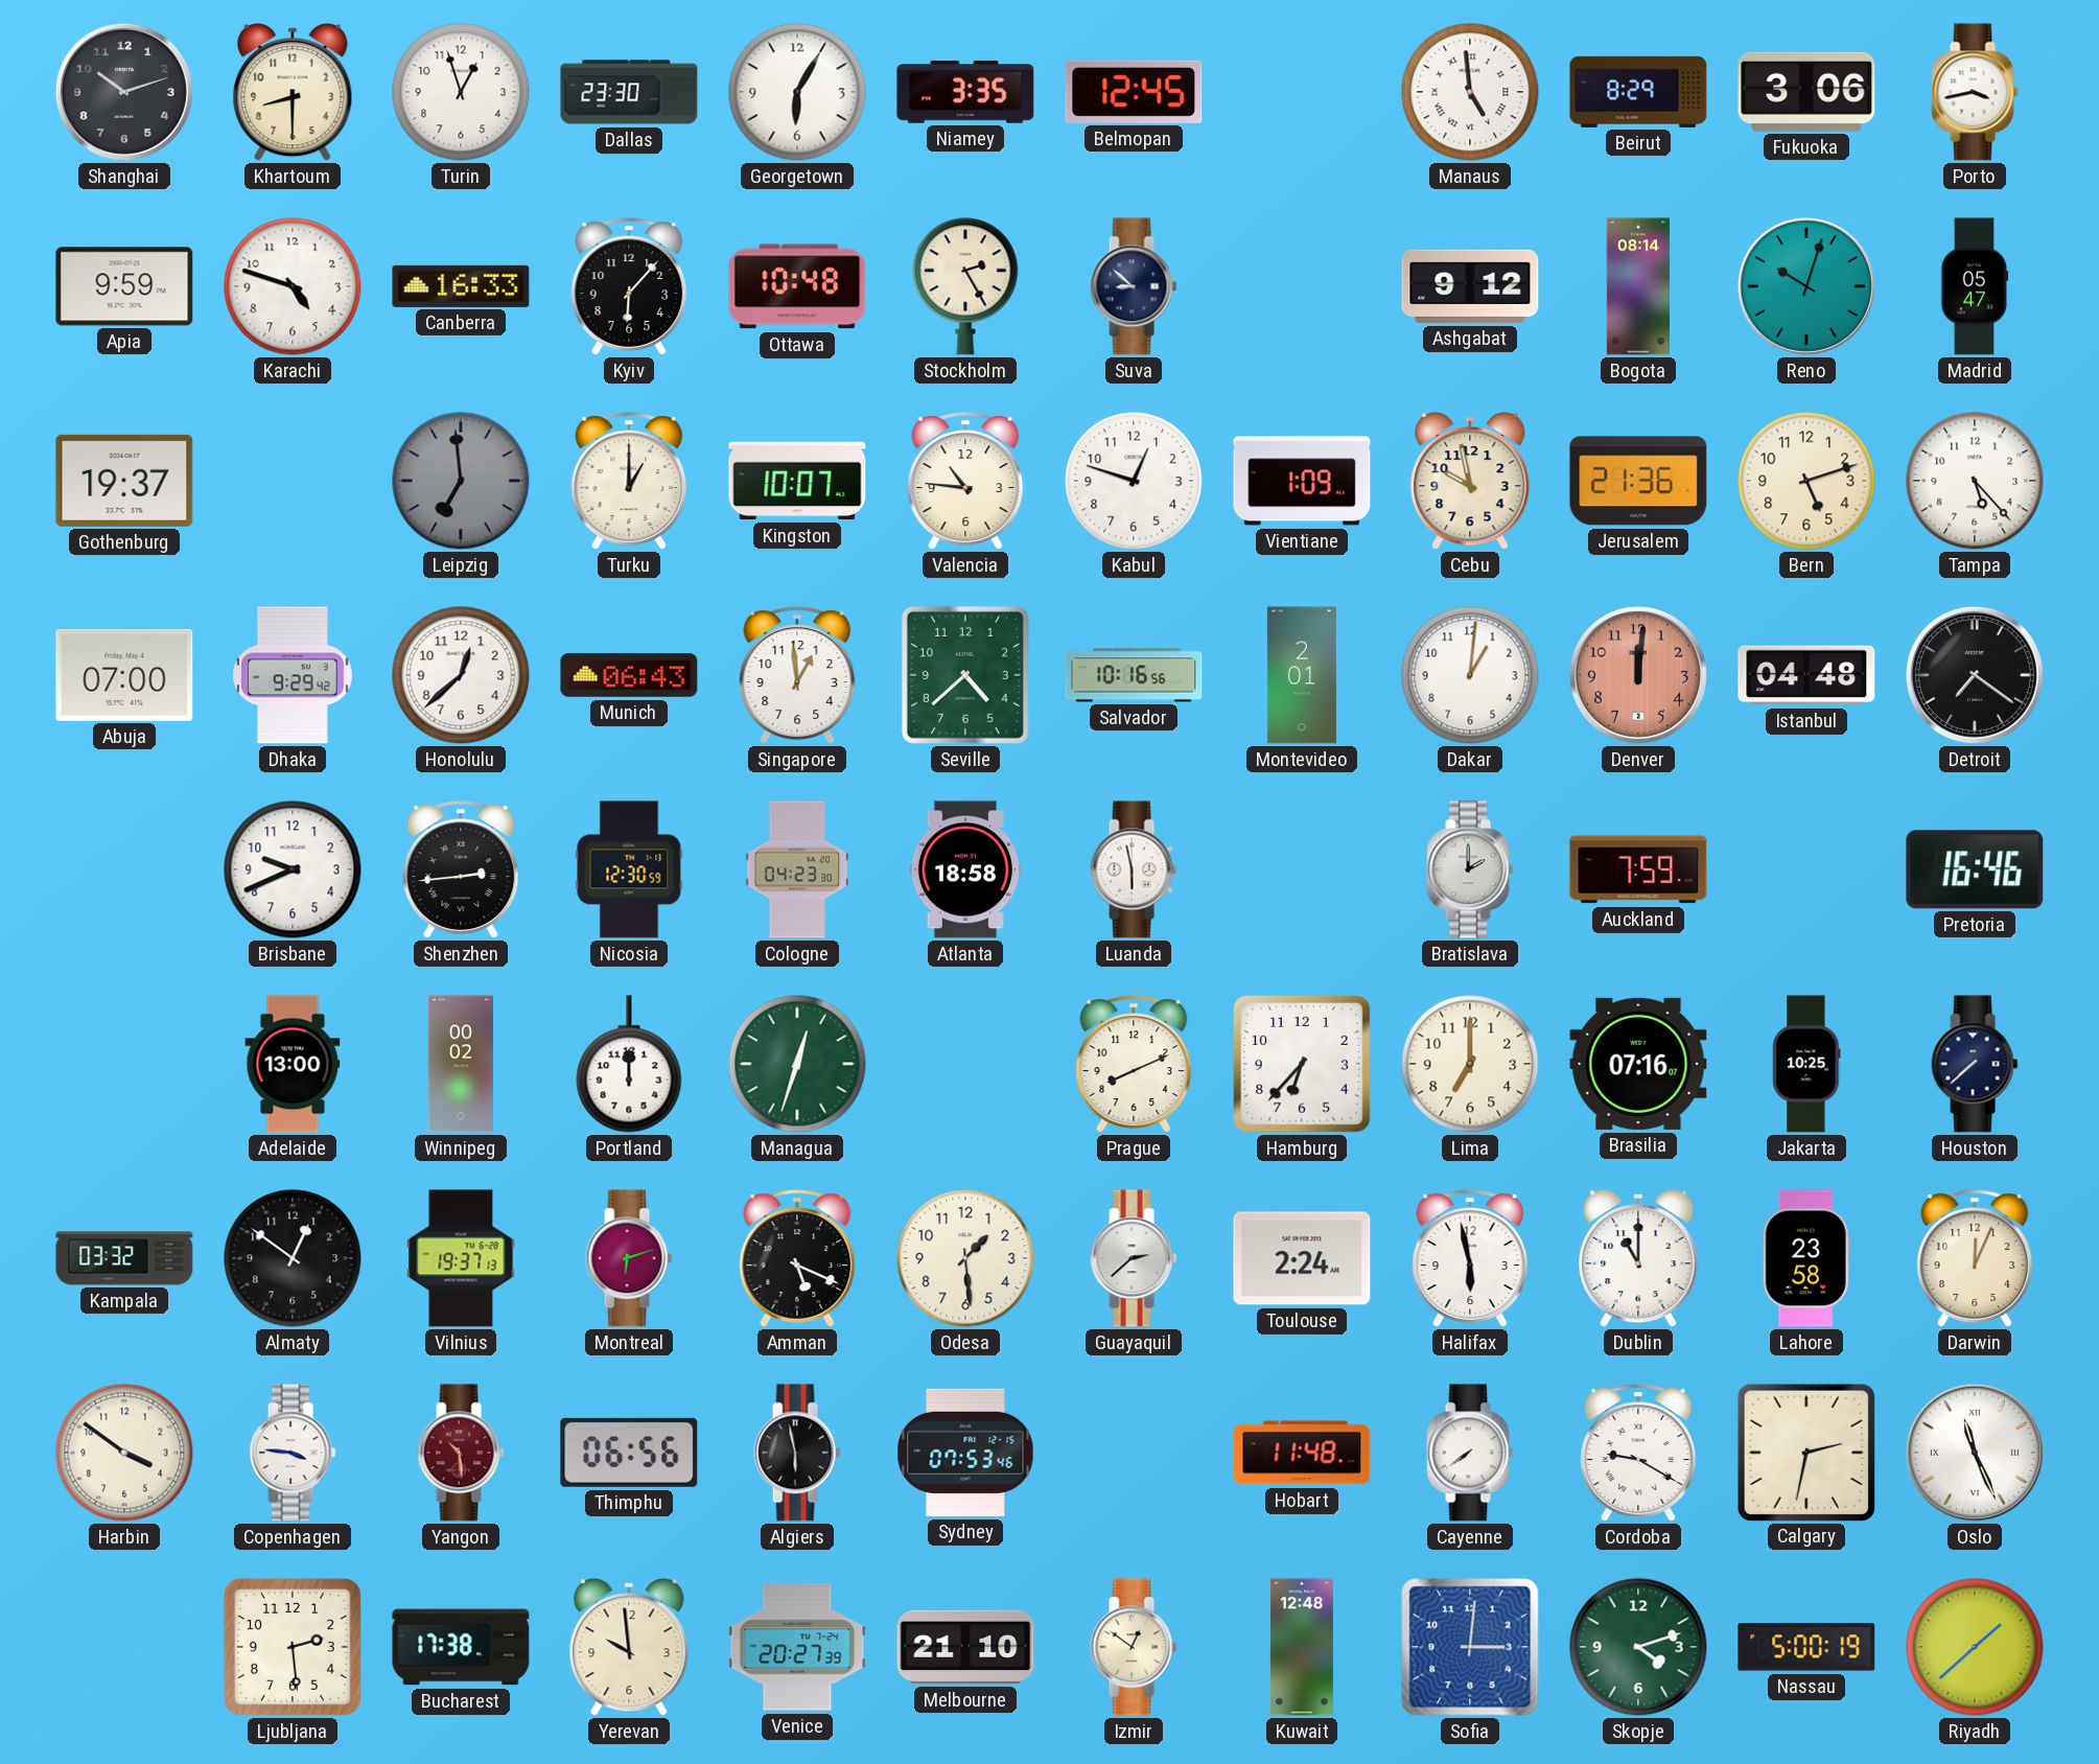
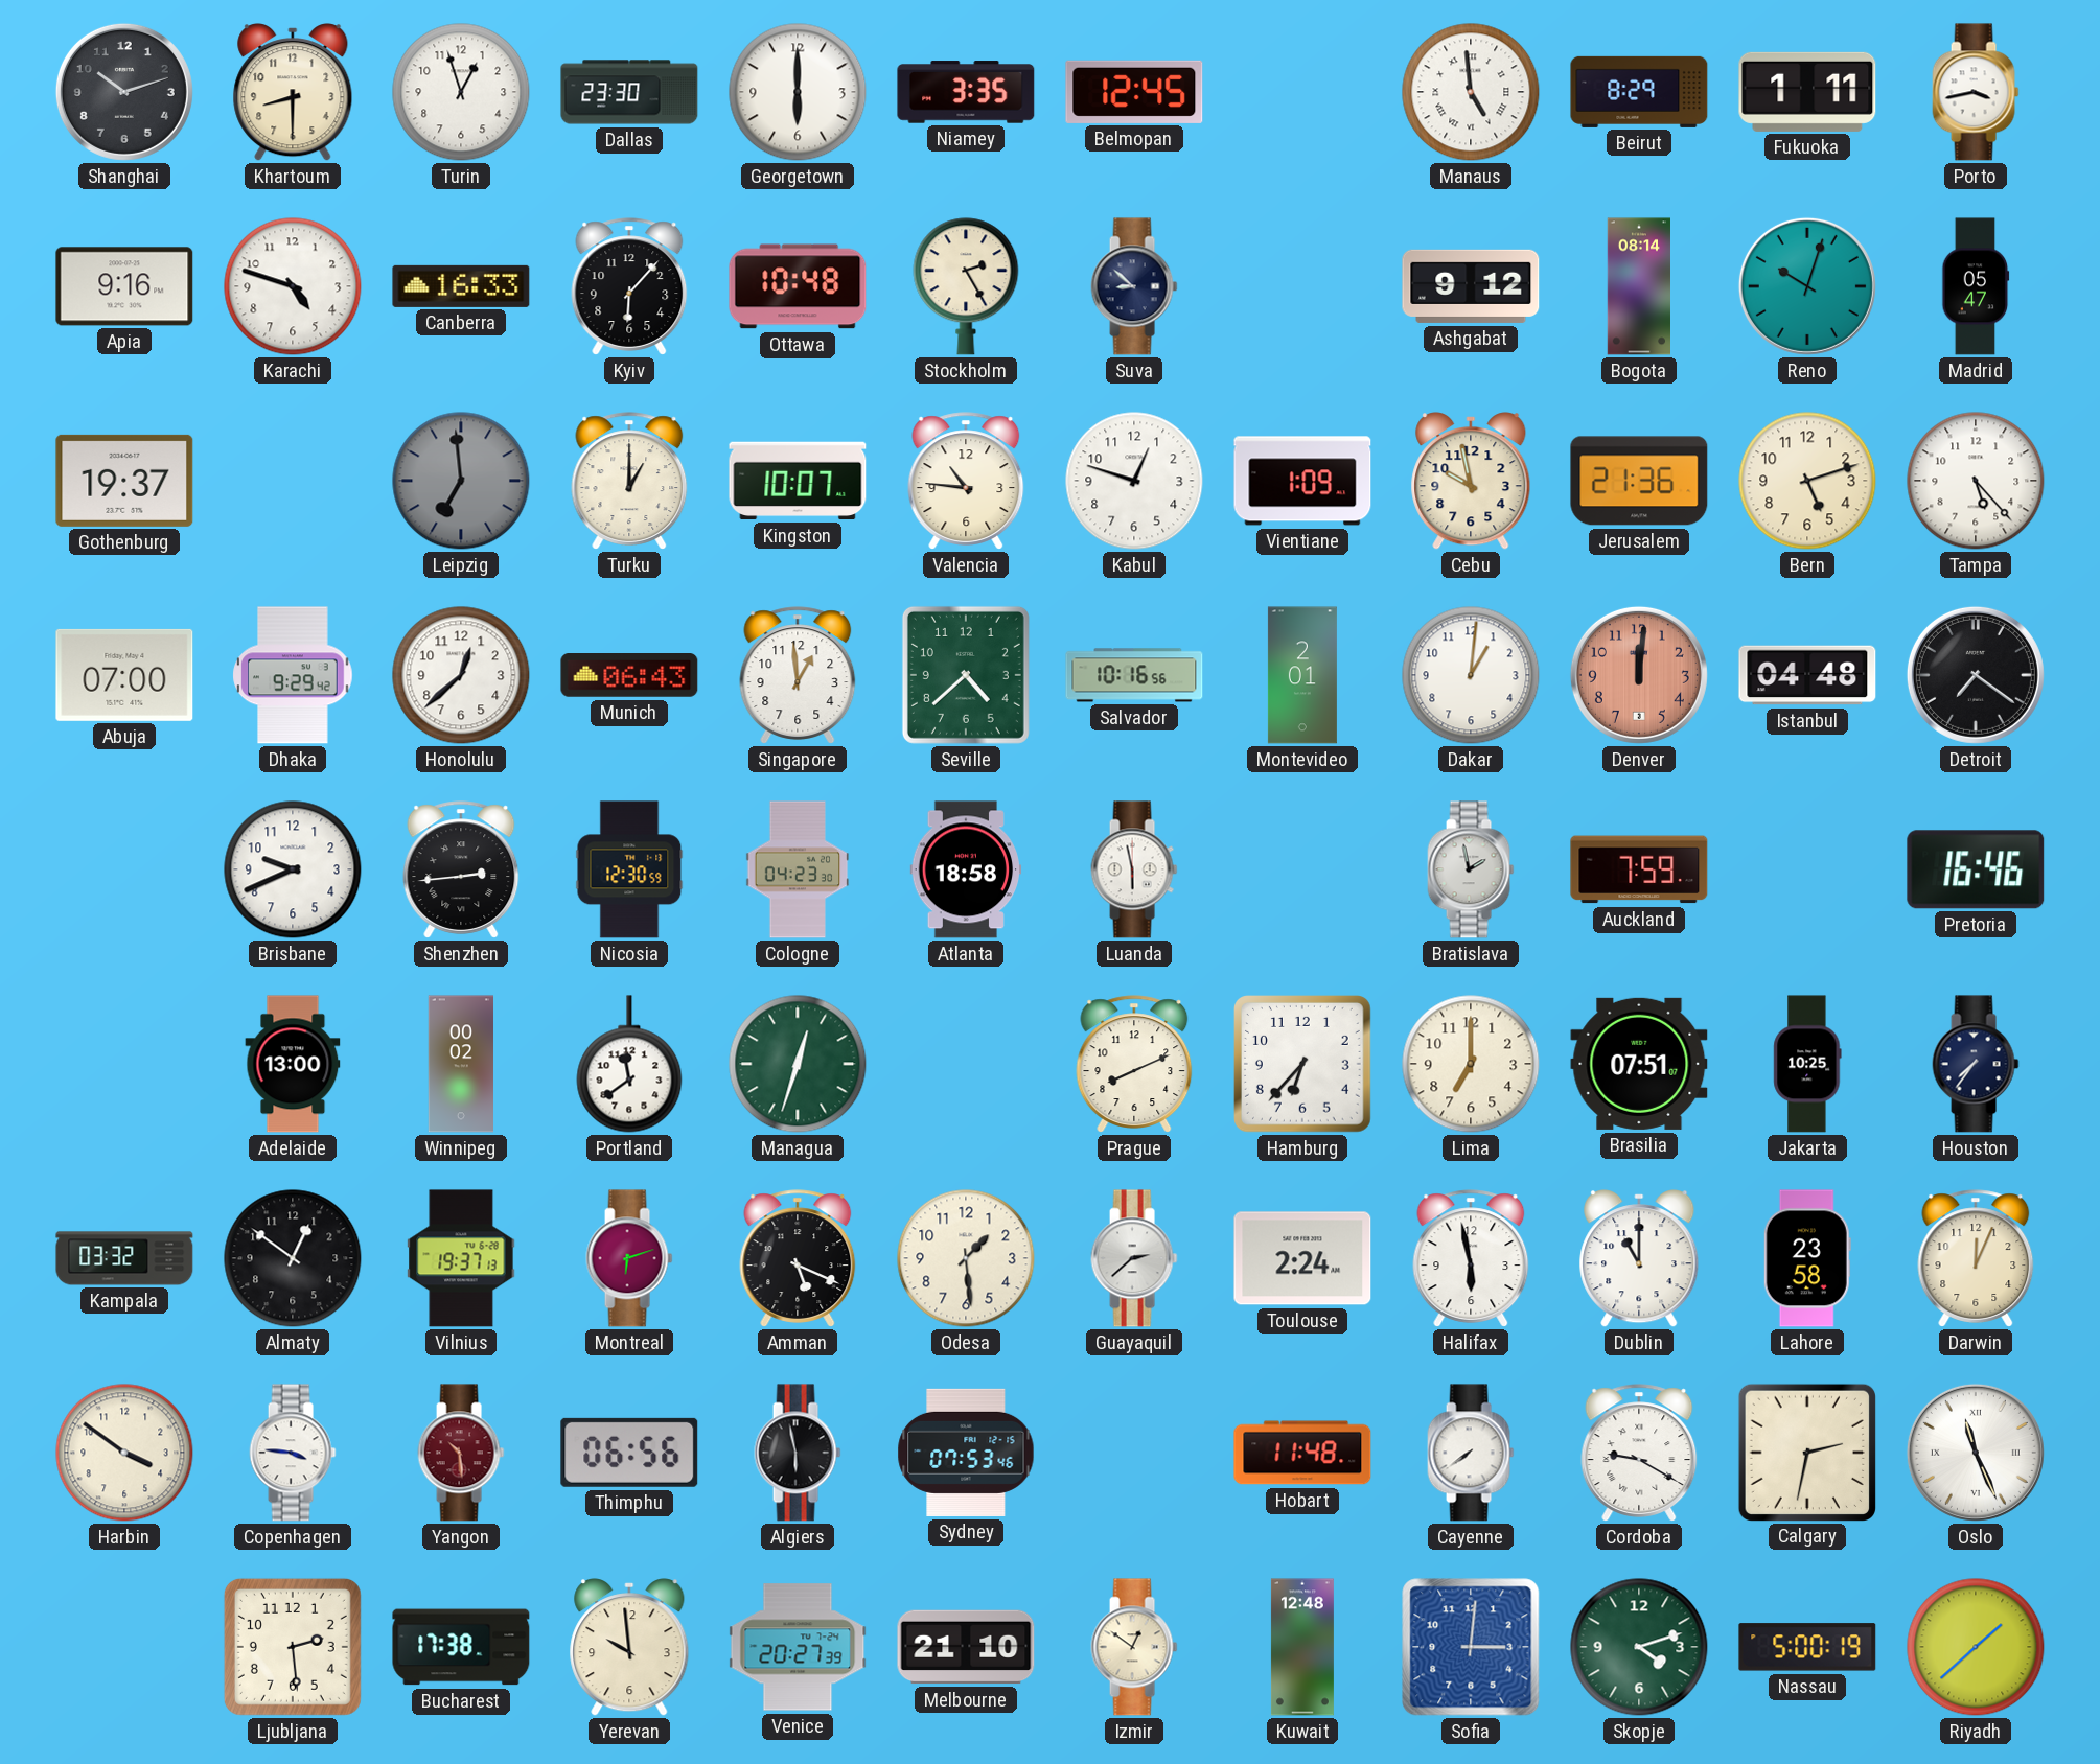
Georgetown: 6:05 -> 6:00
Fukuoka: 3:06 -> 1:11
Apia: 9:59 -> 9:16
Bratislava: 2:00 -> 1:58
Portland: 12:00 -> 11:39
Brasilia: 07:16 -> 07:51
Houston: 7:38 -> 7:36
